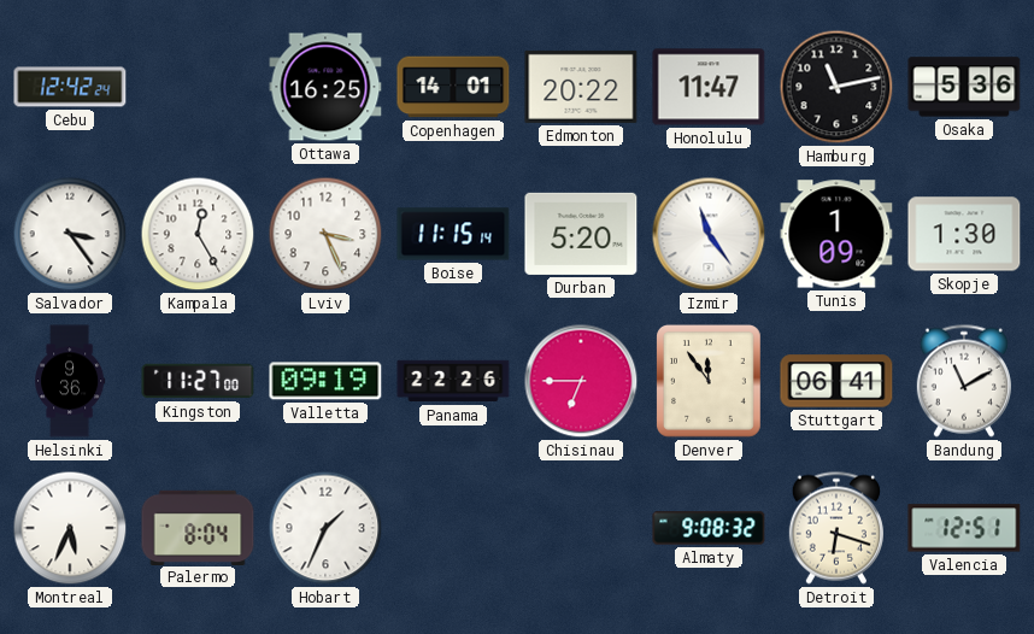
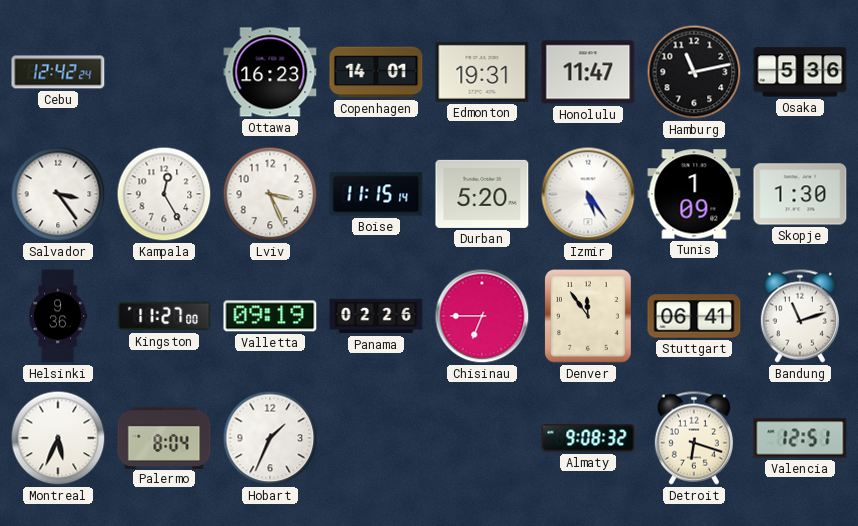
Ottawa: 16:25 -> 16:23
Edmonton: 20:22 -> 19:31
Izmir: 11:24 -> 5:24
Panama: 22:26 -> 02:26
Bandung: 11:10 -> 11:12
